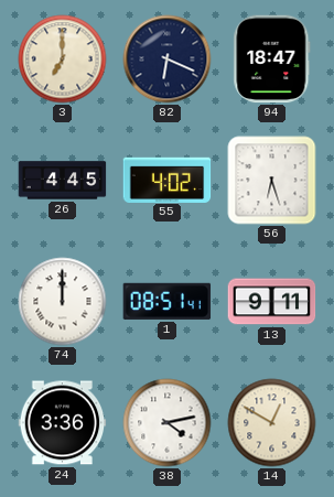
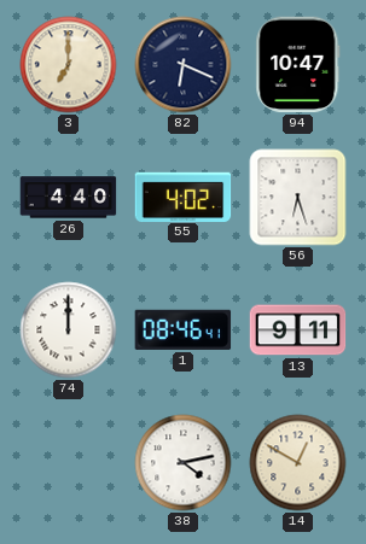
94: 18:47 -> 10:47
26: 4:45 -> 4:40
1: 08:51 -> 08:46
24: 3:36 -> none
